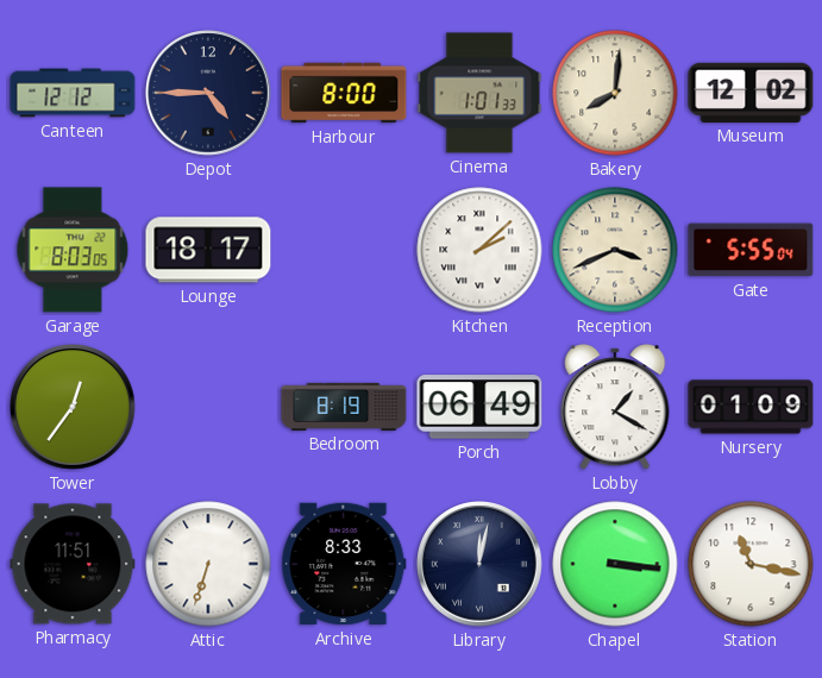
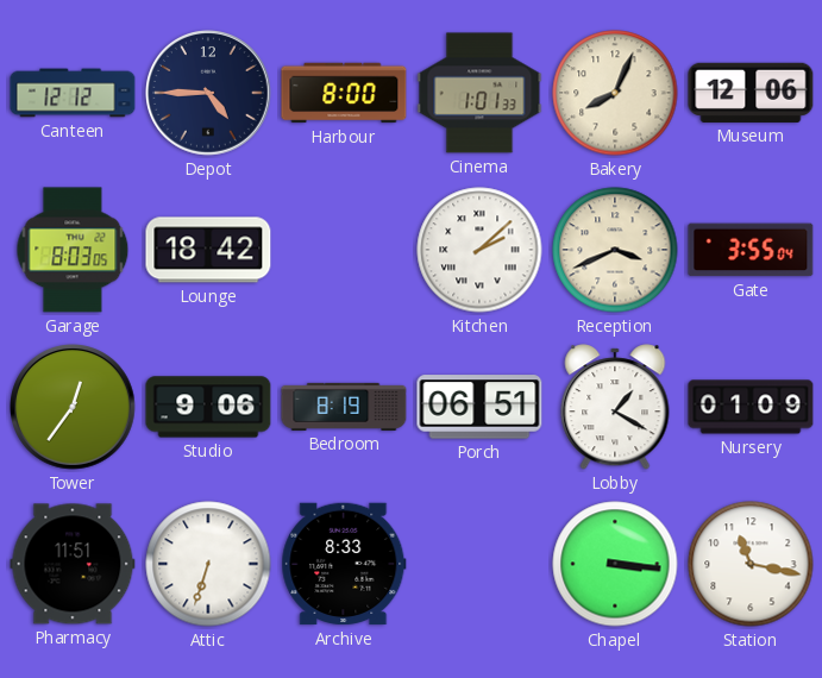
Bakery: 8:01 -> 8:04
Museum: 12:02 -> 12:06
Lounge: 18:17 -> 18:42
Gate: 5:55 -> 3:55
Studio: none -> 9:06
Porch: 06:49 -> 06:51
Library: 12:02 -> none
